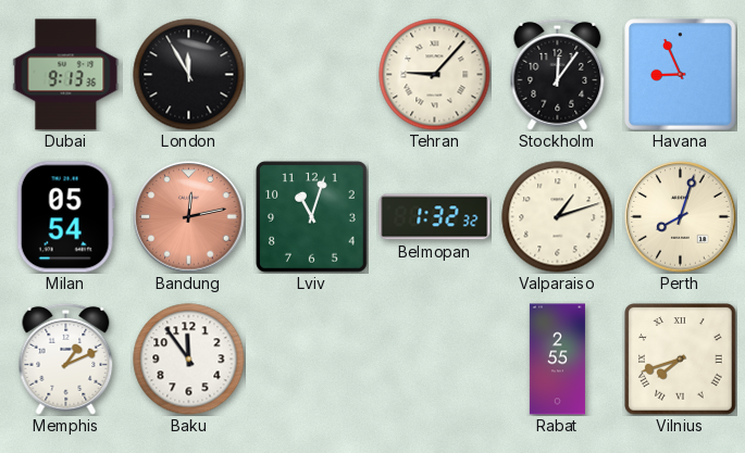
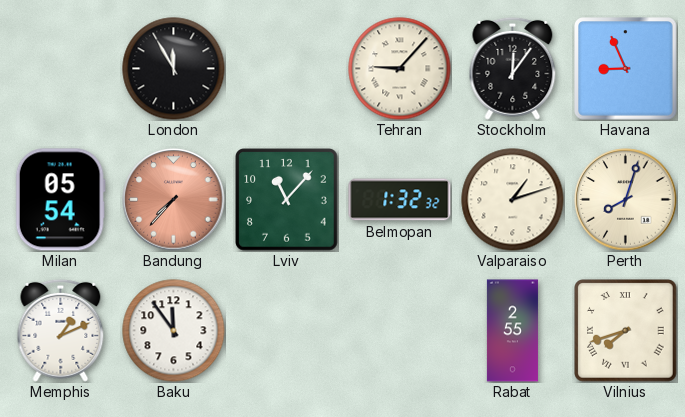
Dubai: 9:13 -> none
Bandung: 12:13 -> 7:37
Lviv: 11:03 -> 11:07
